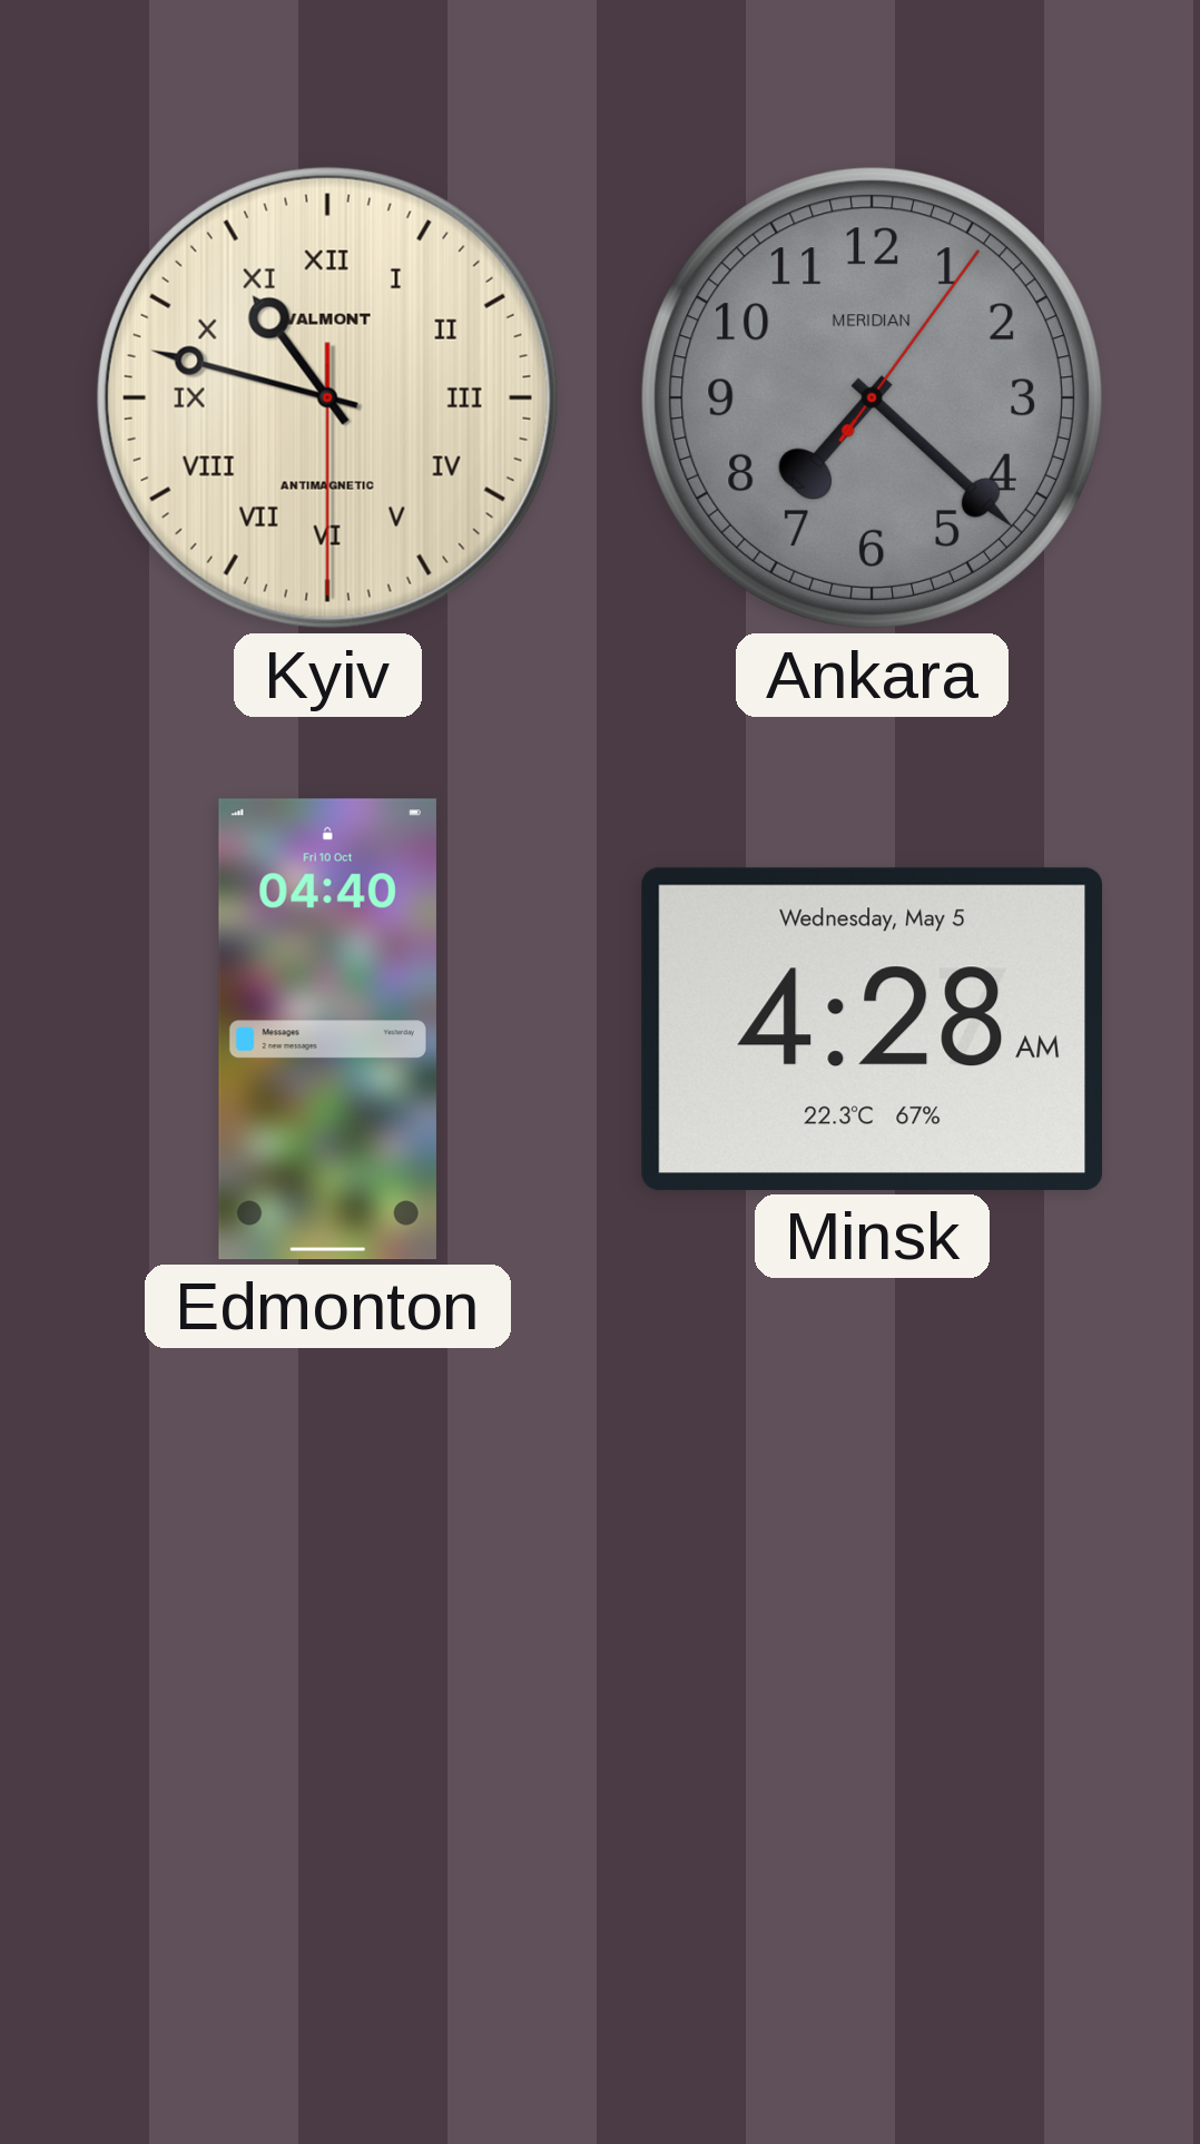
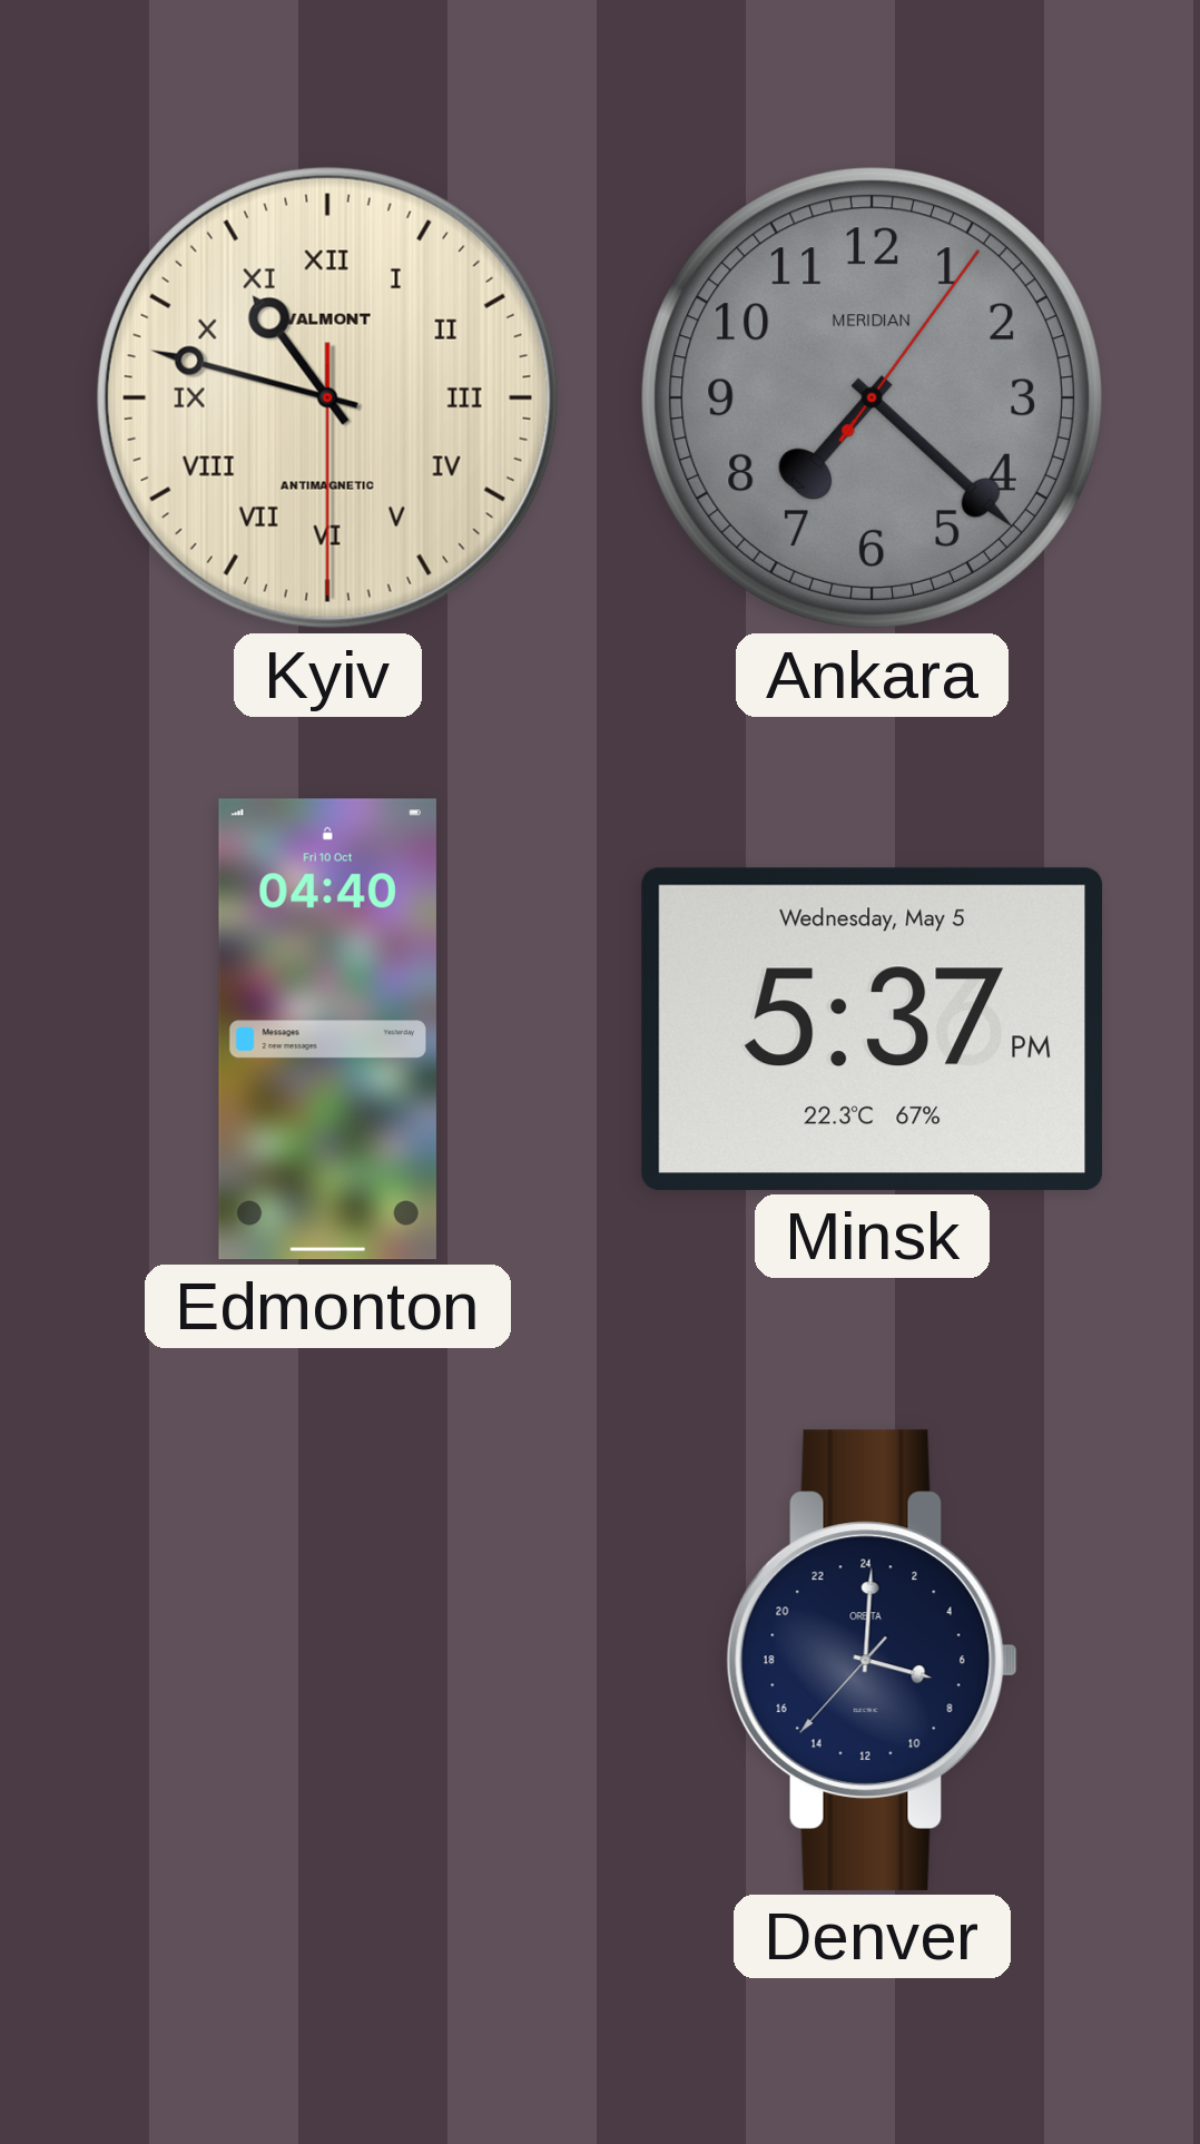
Minsk: 4:28 -> 5:37
Denver: none -> 7:00
